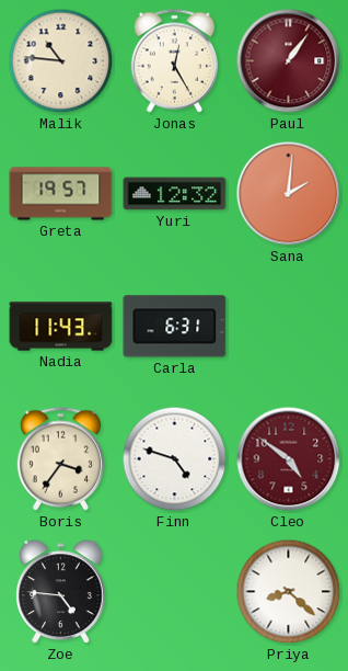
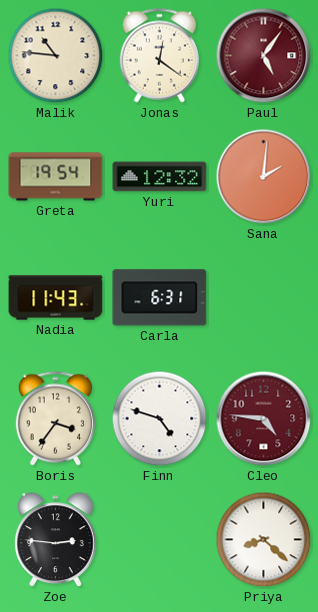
Jonas: 12:25 -> 12:21
Paul: 1:06 -> 5:06
Greta: 19:57 -> 19:54
Cleo: 4:51 -> 4:46
Zoe: 4:46 -> 2:46
